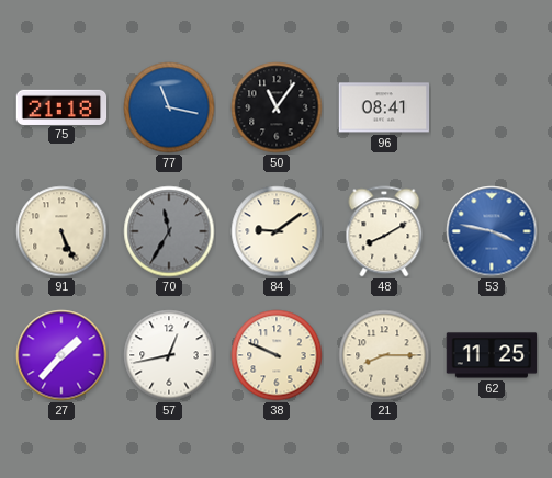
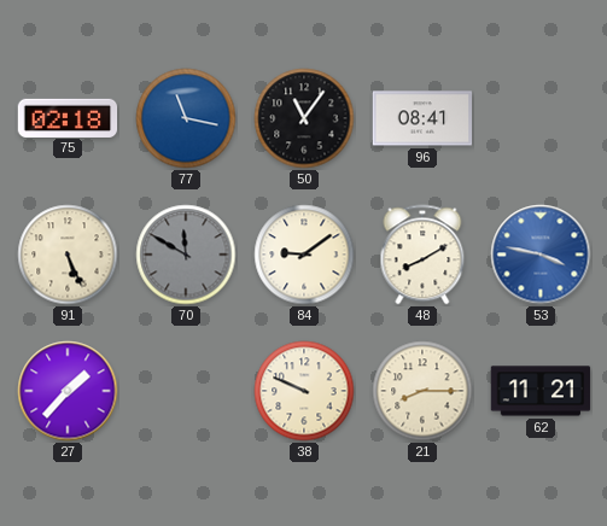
75: 21:18 -> 02:18
70: 11:35 -> 11:50
57: 12:43 -> none
62: 11:25 -> 11:21
